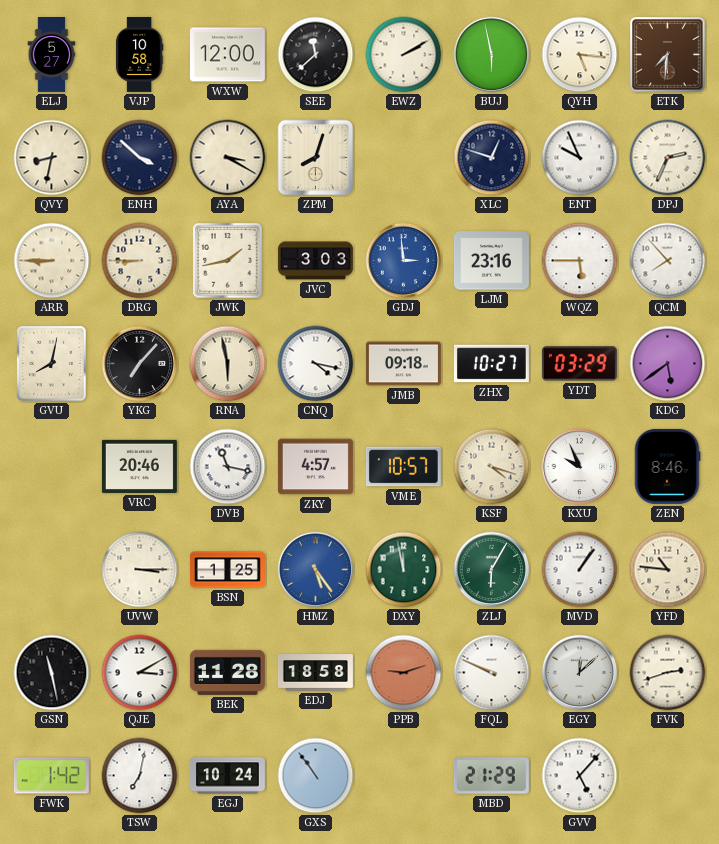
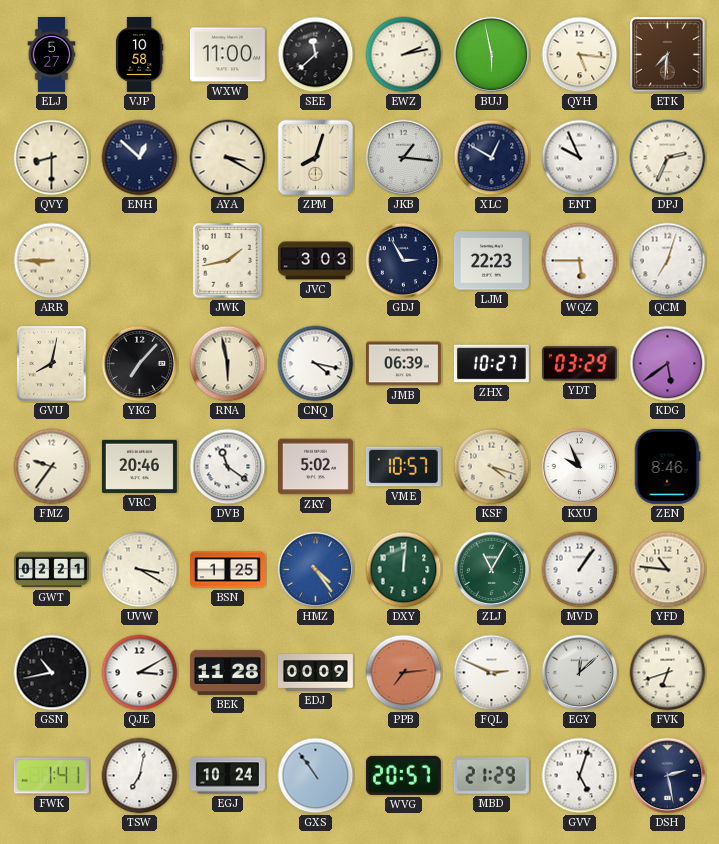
WXW: 12:00 -> 11:00
EWZ: 2:10 -> 2:13
QVY: 8:32 -> 8:30
ENH: 3:52 -> 12:52
JKB: none -> 1:16
XLC: 12:48 -> 12:50
DRG: 8:45 -> none
GDJ: 2:59 -> 2:55
GDJ dial: blue -> navy
LJM: 23:16 -> 22:23
QCM: 7:53 -> 7:03
JMB: 09:18 -> 06:39
FMZ: none -> 9:36
DVB: 11:17 -> 11:21
ZKY: 4:57 -> 5:02
GWT: none -> 02:21
UVW: 3:15 -> 3:20
HMZ: 5:24 -> 4:24
DXY: 11:58 -> 12:01
ZLJ: 6:05 -> 11:05
GSN: 11:28 -> 10:43
EDJ: 18:58 -> 00:09
PPB: 9:12 -> 7:14
FQL: 9:49 -> 2:49
FVK: 2:42 -> 6:42
FWK: 1:42 -> 1:41
WVG: none -> 20:57
GVV: 5:07 -> 5:03
DSH: none -> 2:28
